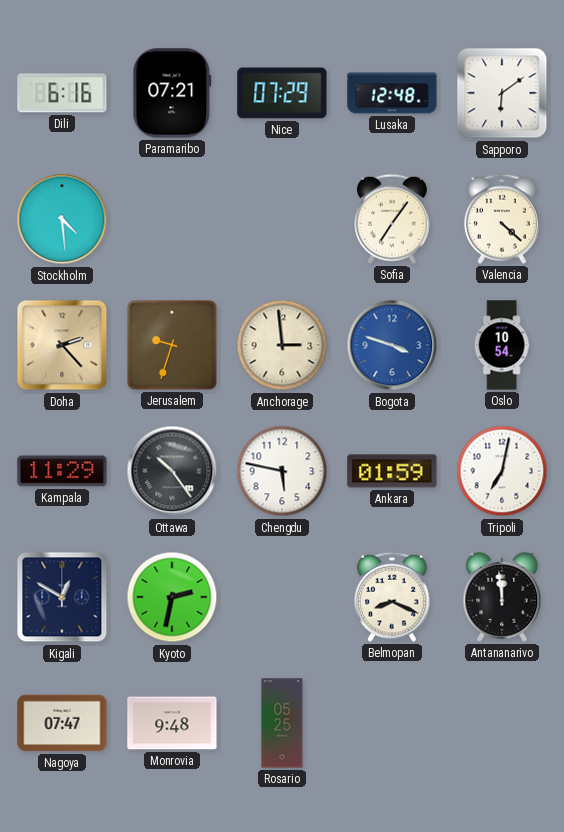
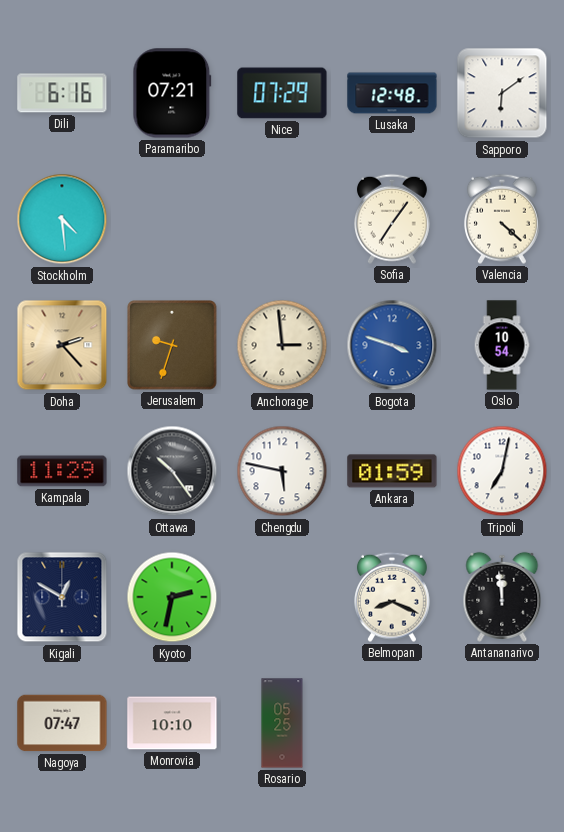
Monrovia: 9:48 -> 10:10
